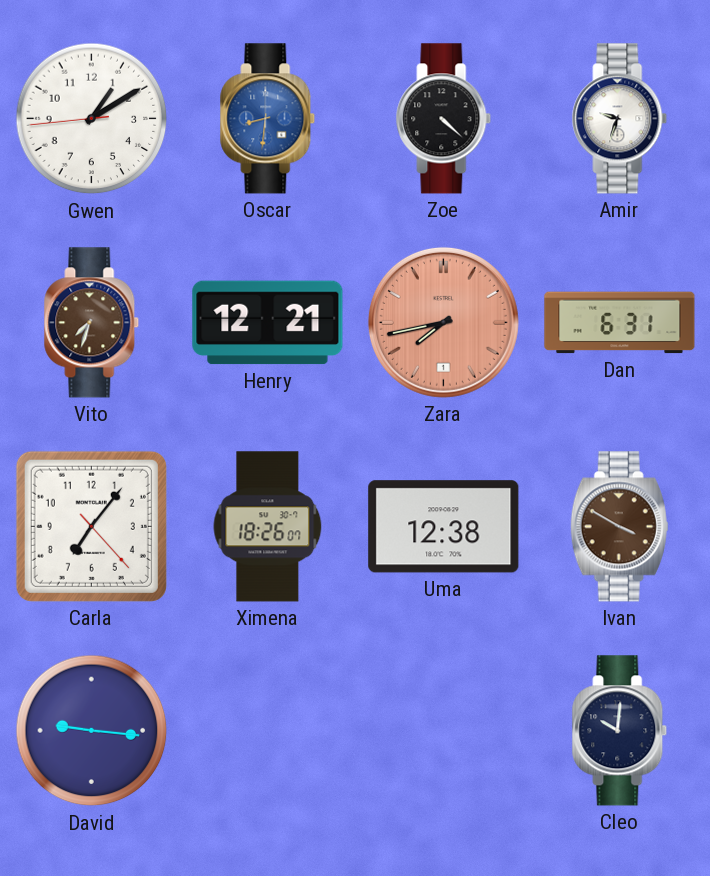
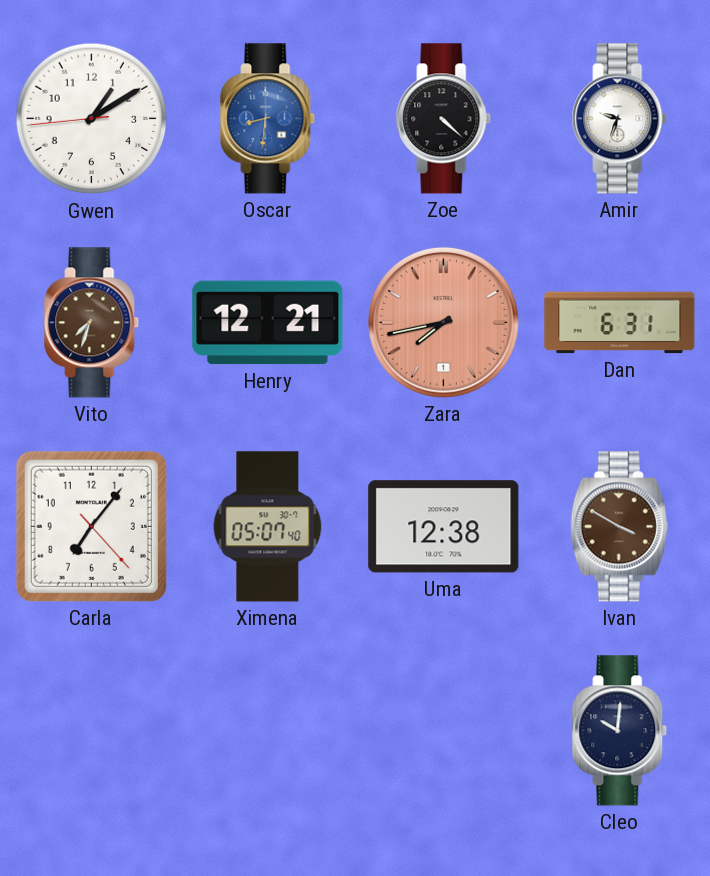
Ximena: 18:26 -> 05:07
David: 9:16 -> none
